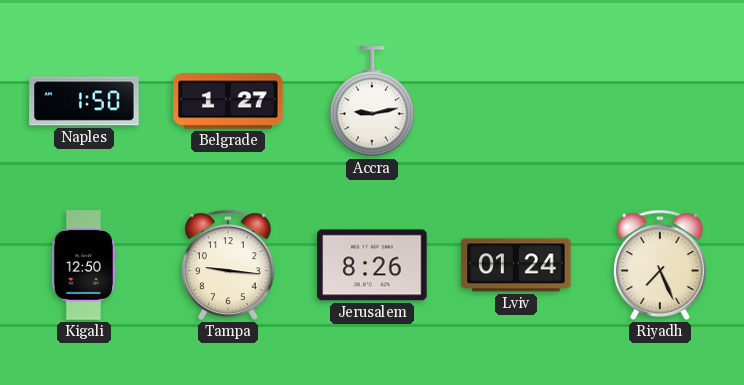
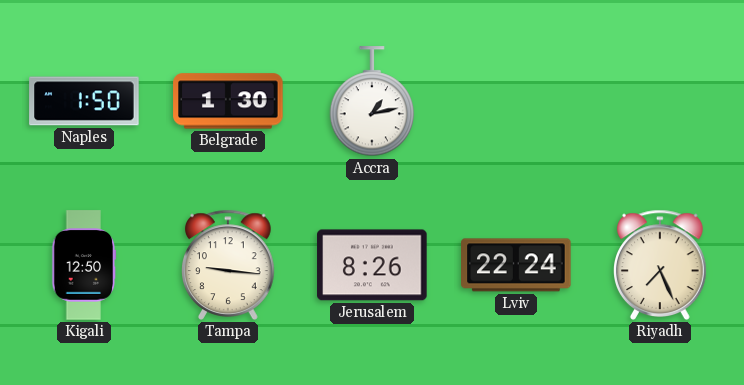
Belgrade: 1:27 -> 1:30
Accra: 9:13 -> 1:13
Lviv: 01:24 -> 22:24
